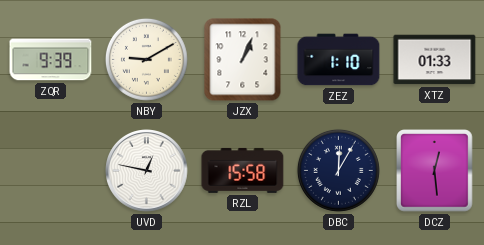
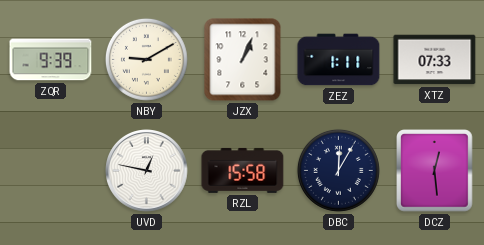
ZEZ: 1:10 -> 1:11
XTZ: 01:33 -> 07:33
